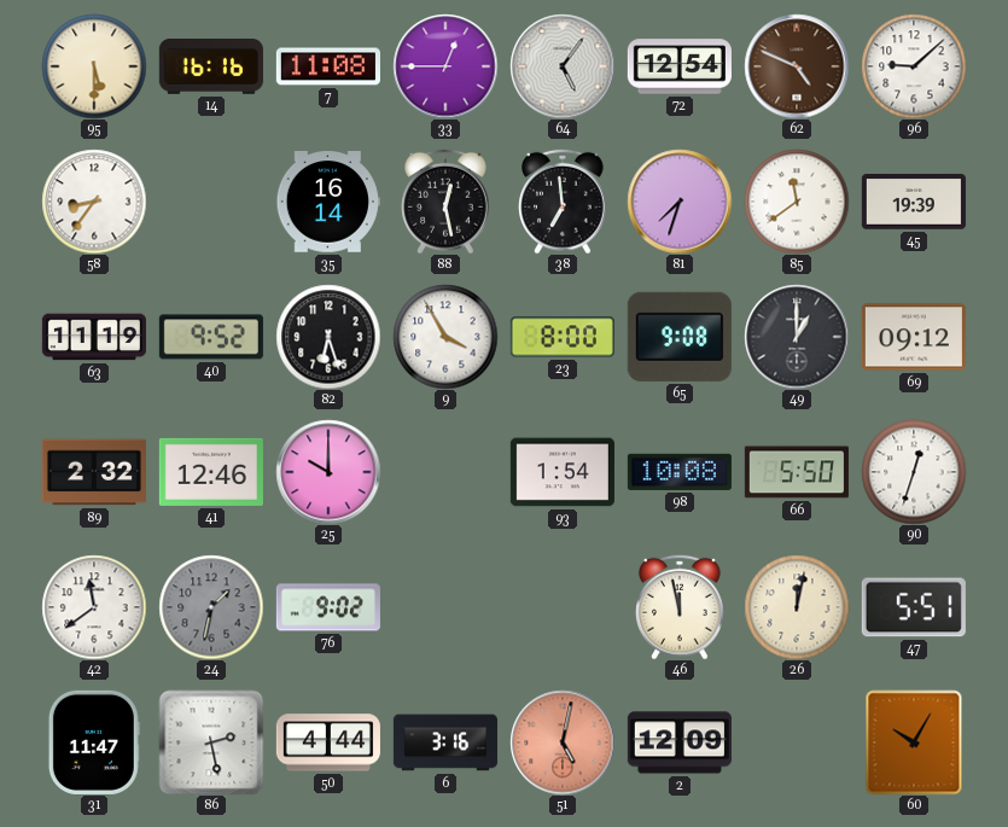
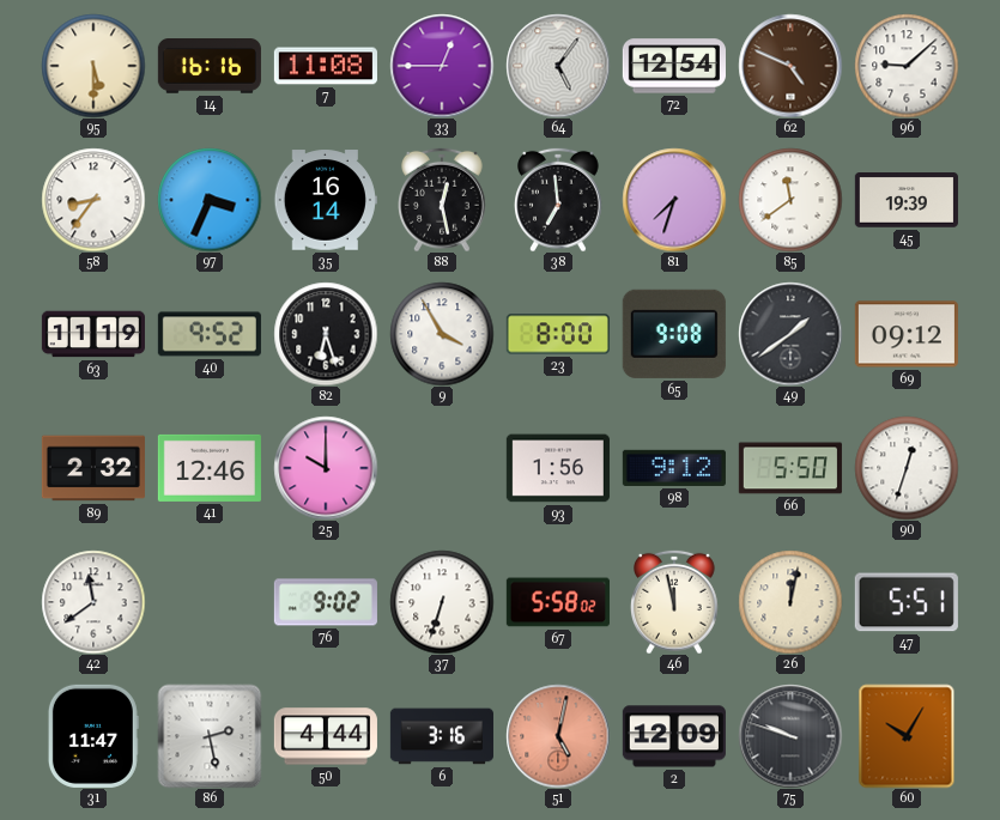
97: none -> 3:34
49: 1:00 -> 1:39
93: 1:54 -> 1:56
98: 10:08 -> 9:12
24: 1:32 -> none
37: none -> 6:33
67: none -> 5:58
75: none -> 9:48
